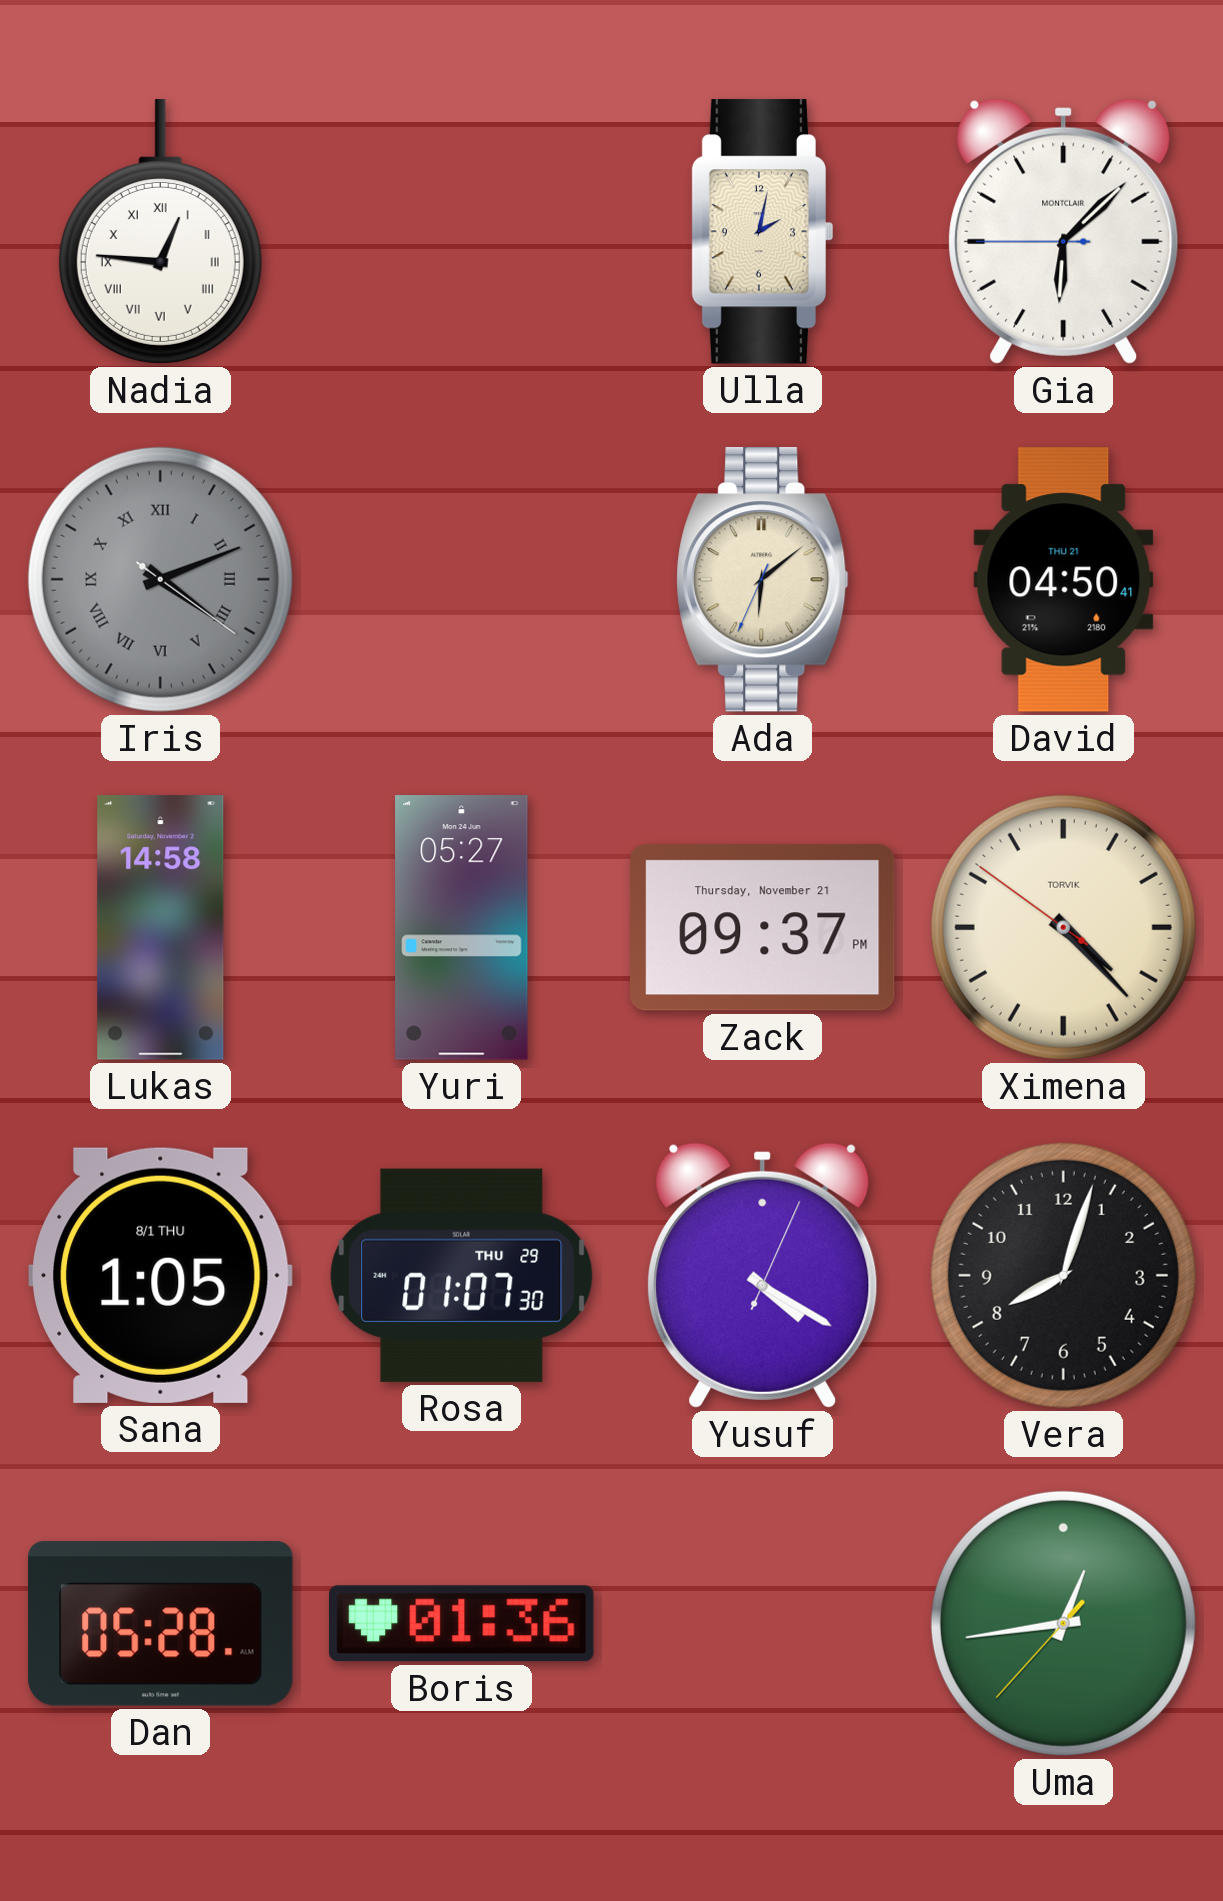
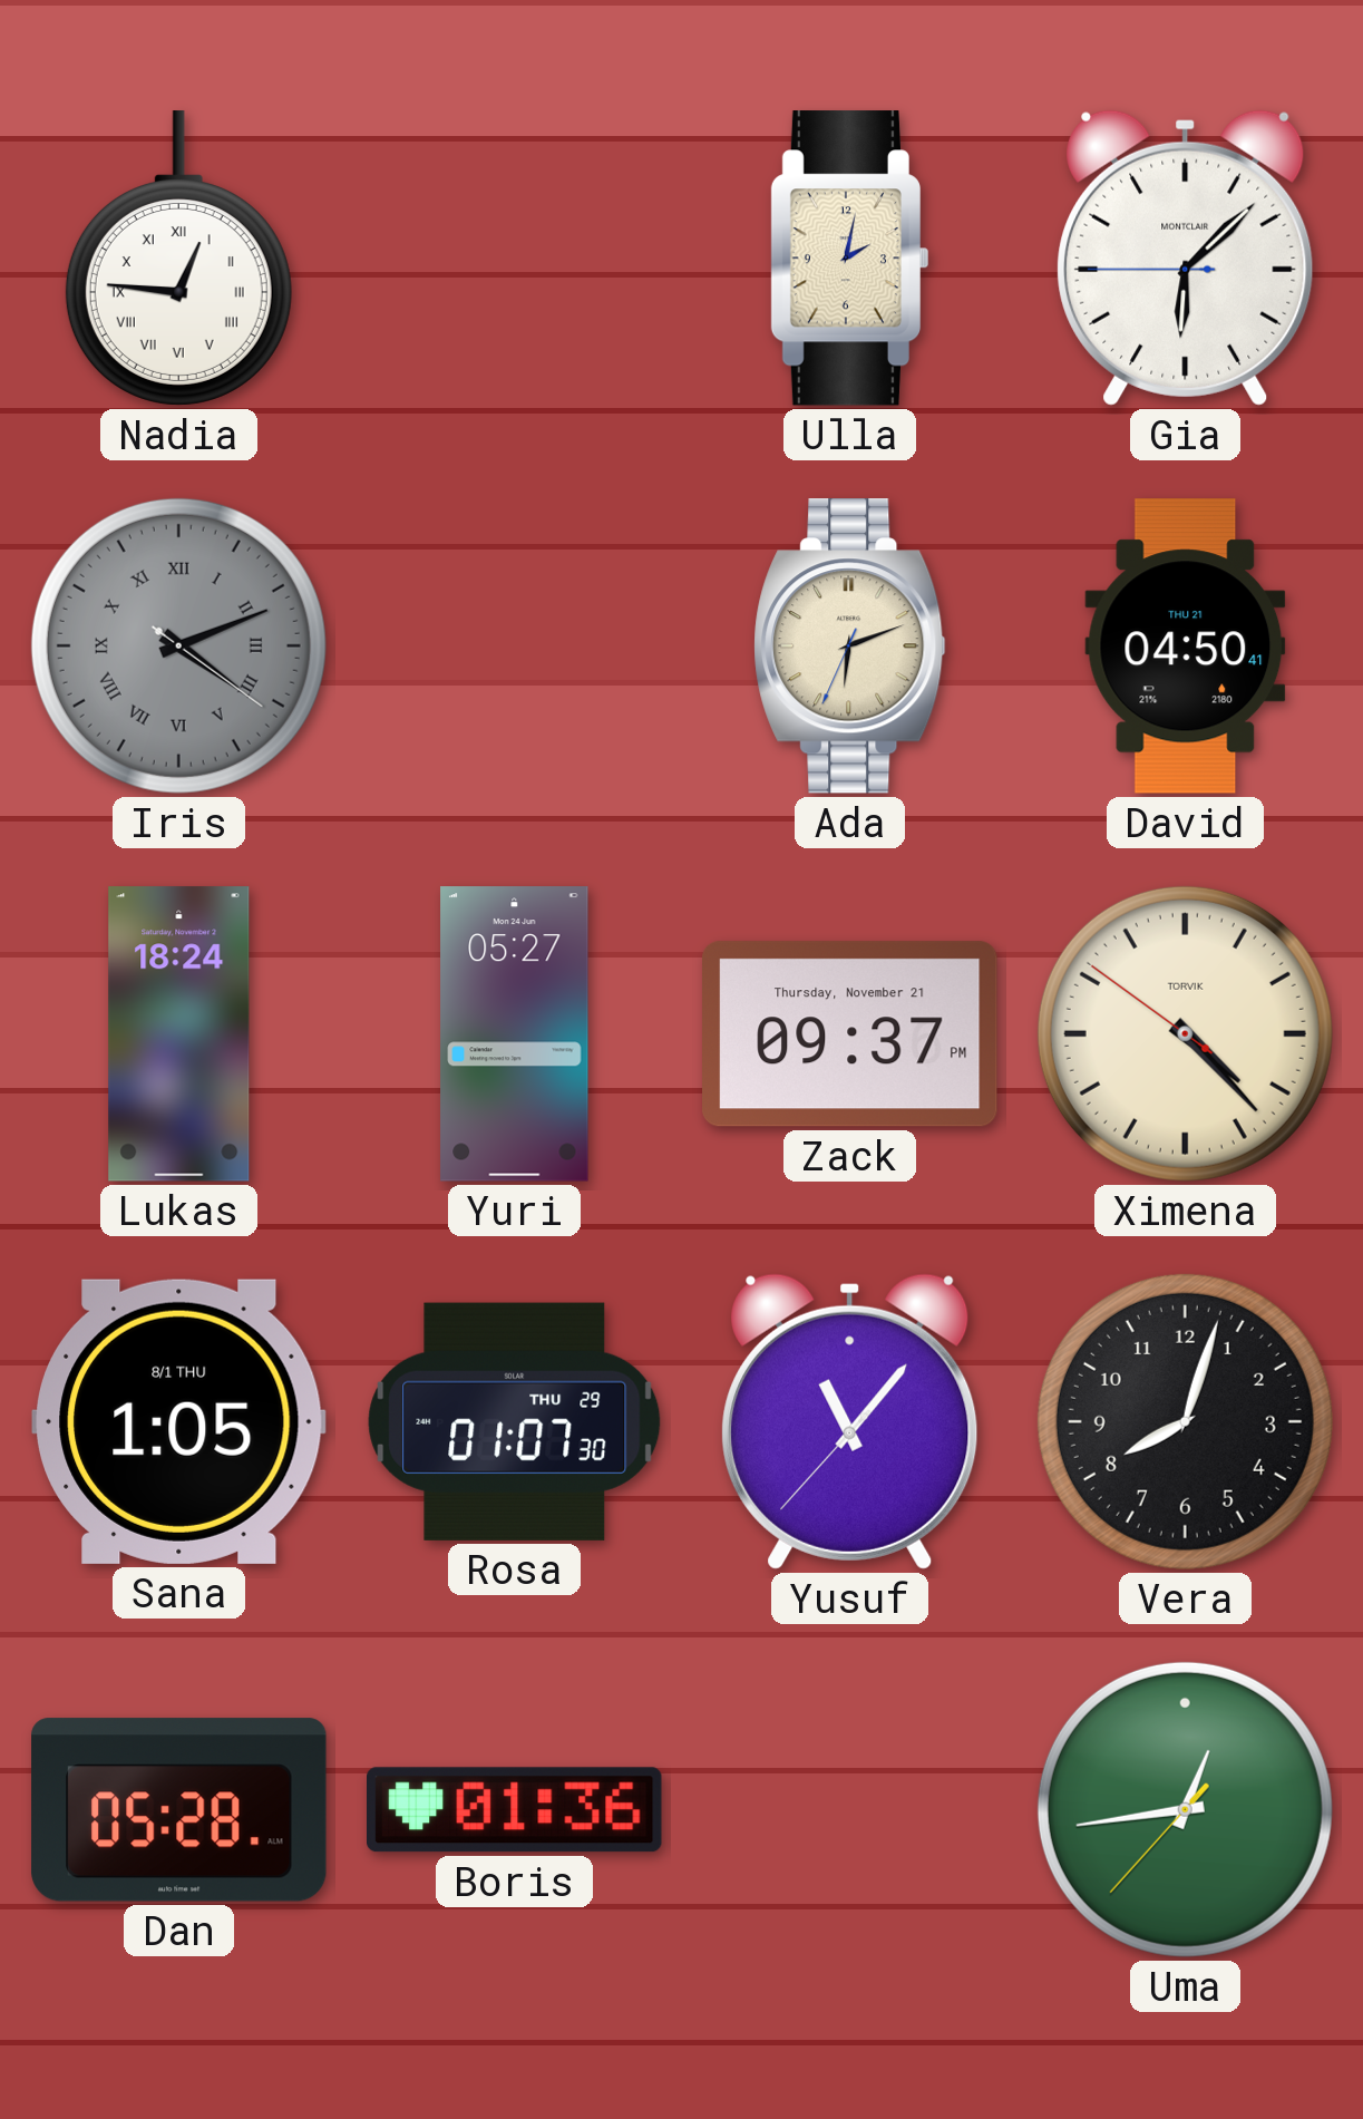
Ada: 6:08 -> 6:11
Lukas: 14:58 -> 18:24
Yusuf: 4:20 -> 11:06
